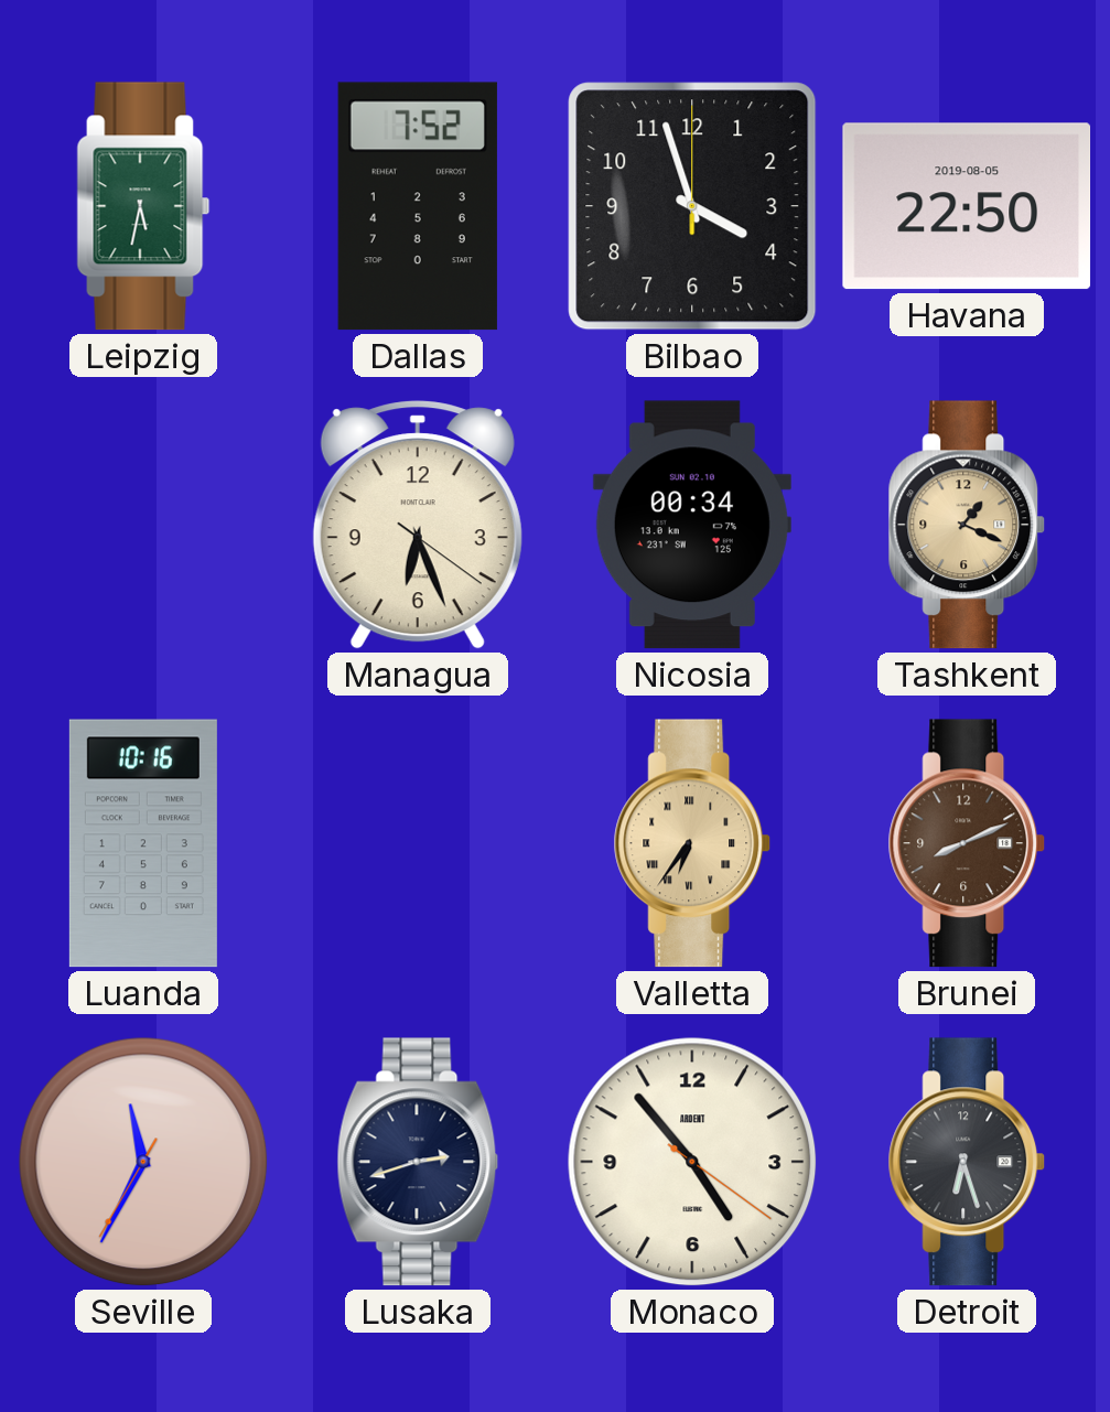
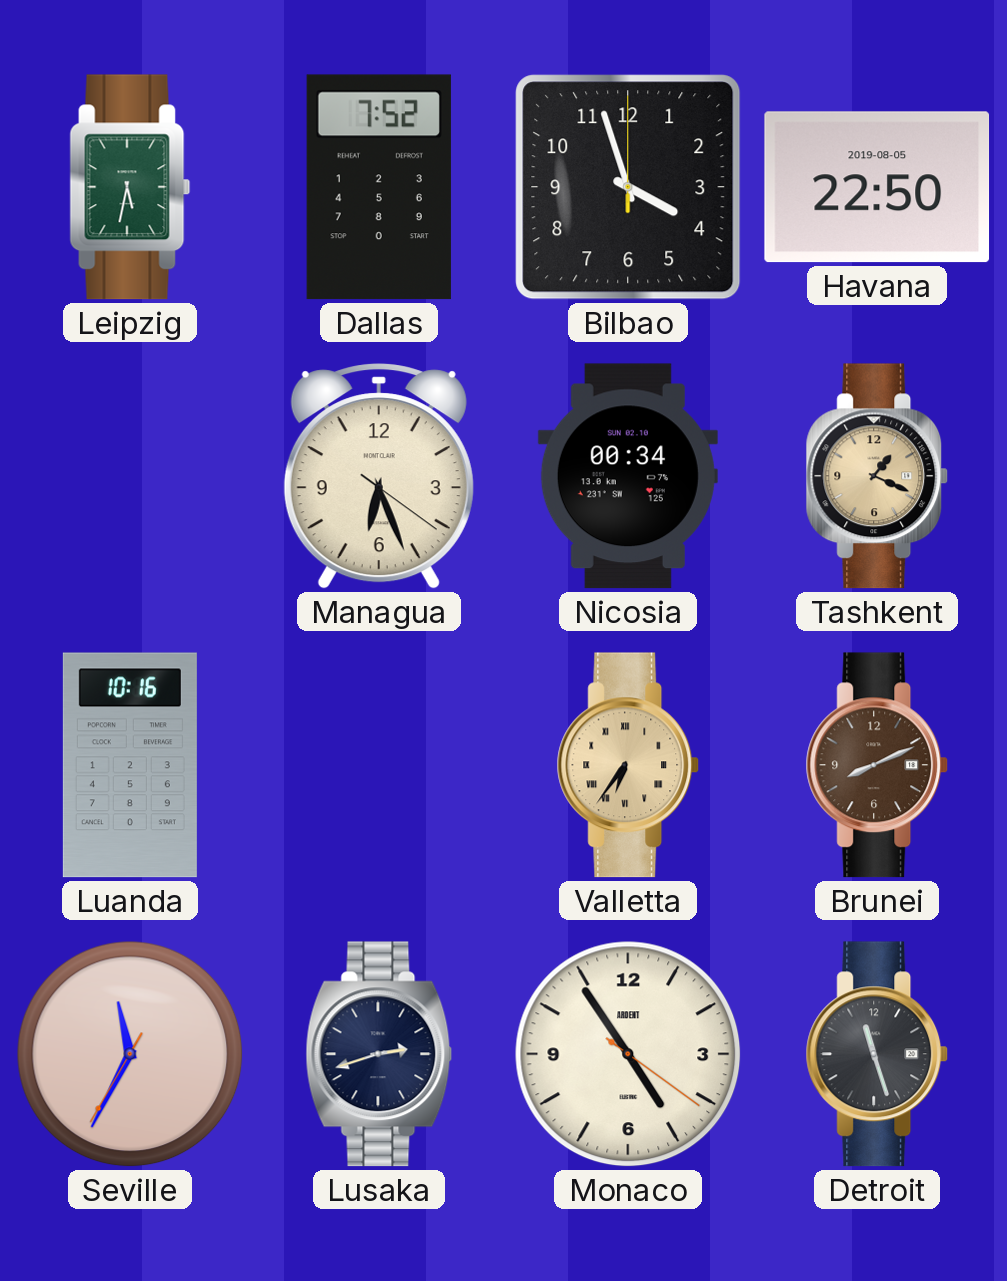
Monaco: 4:53 -> 4:54
Detroit: 6:27 -> 11:27
